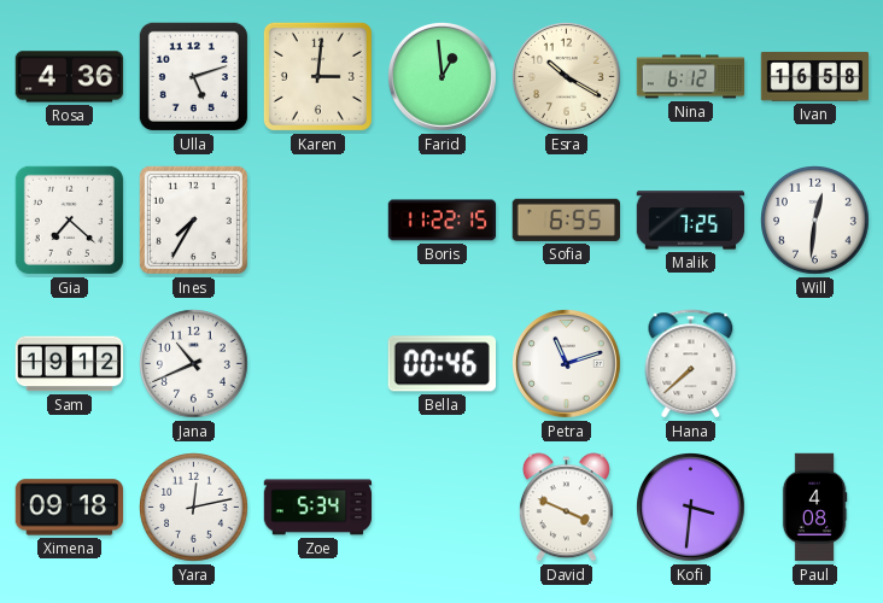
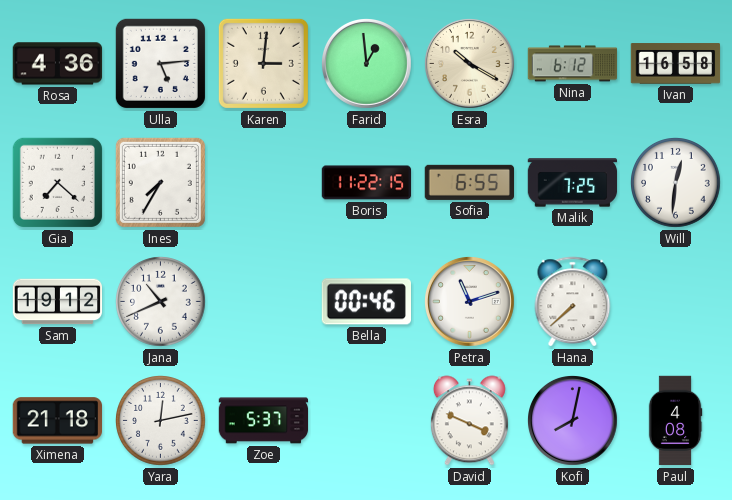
Ulla: 5:12 -> 5:14
Ximena: 09:18 -> 21:18
Zoe: 5:34 -> 5:37
Kofi: 3:31 -> 8:02
